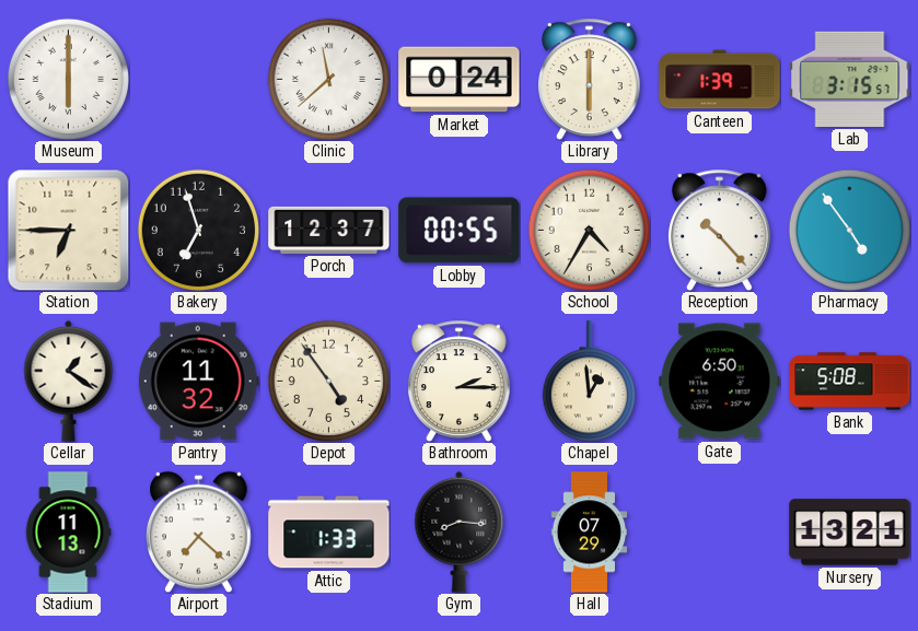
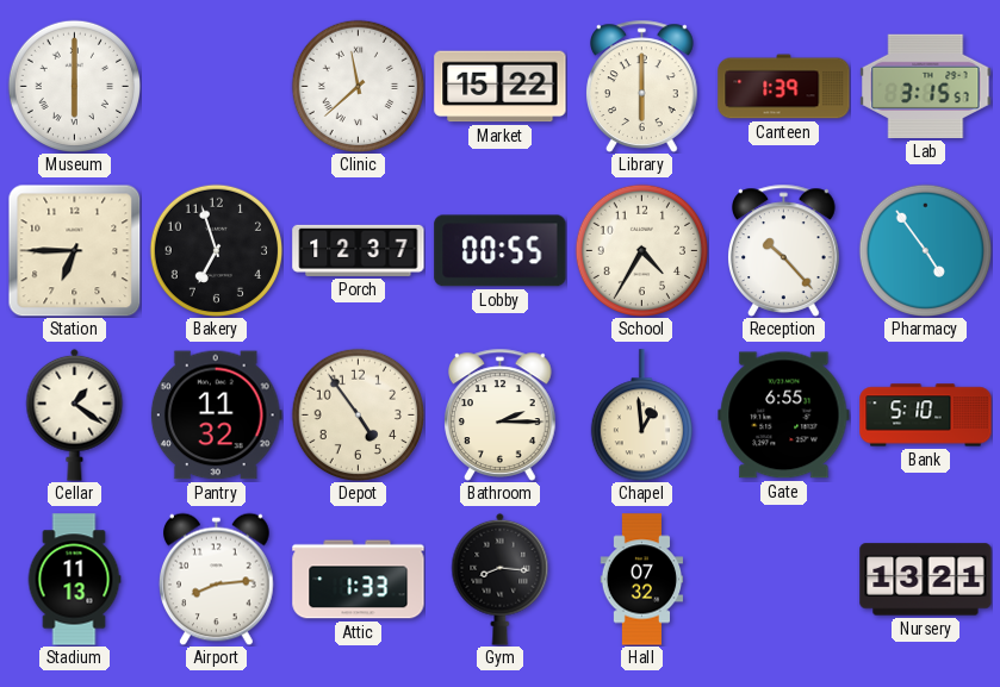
Market: 0:24 -> 15:22
Gate: 6:50 -> 6:55
Bank: 5:08 -> 5:10
Airport: 7:22 -> 8:14
Hall: 07:29 -> 07:32
